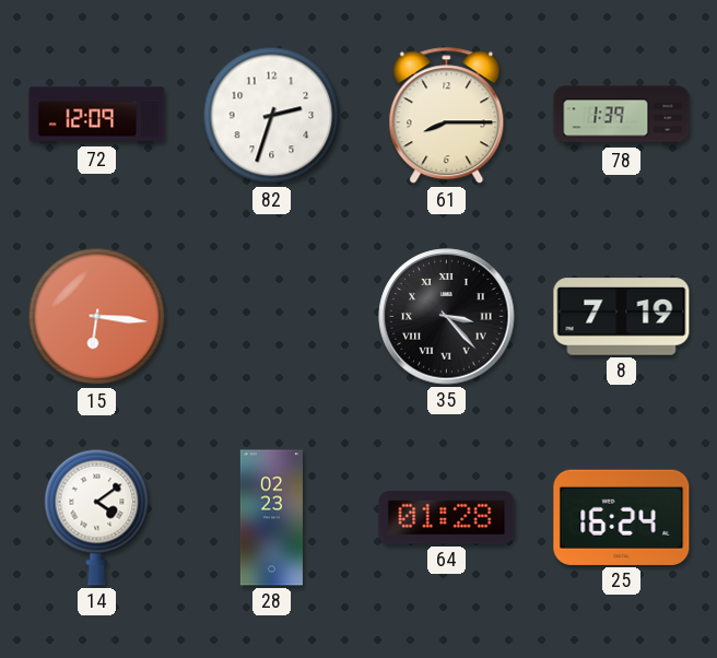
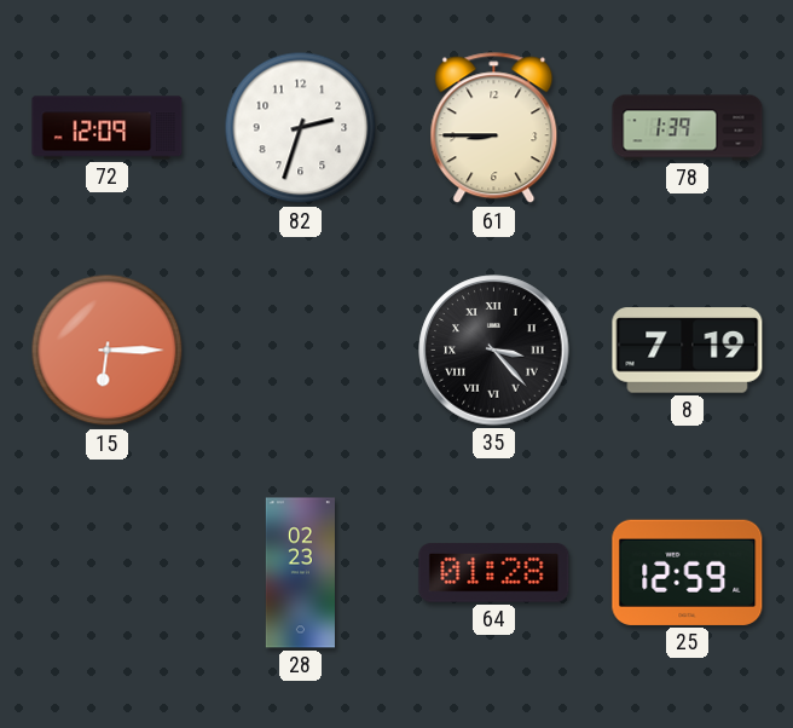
61: 8:15 -> 8:45
15: 6:16 -> 6:15
14: 4:09 -> none
25: 16:24 -> 12:59
